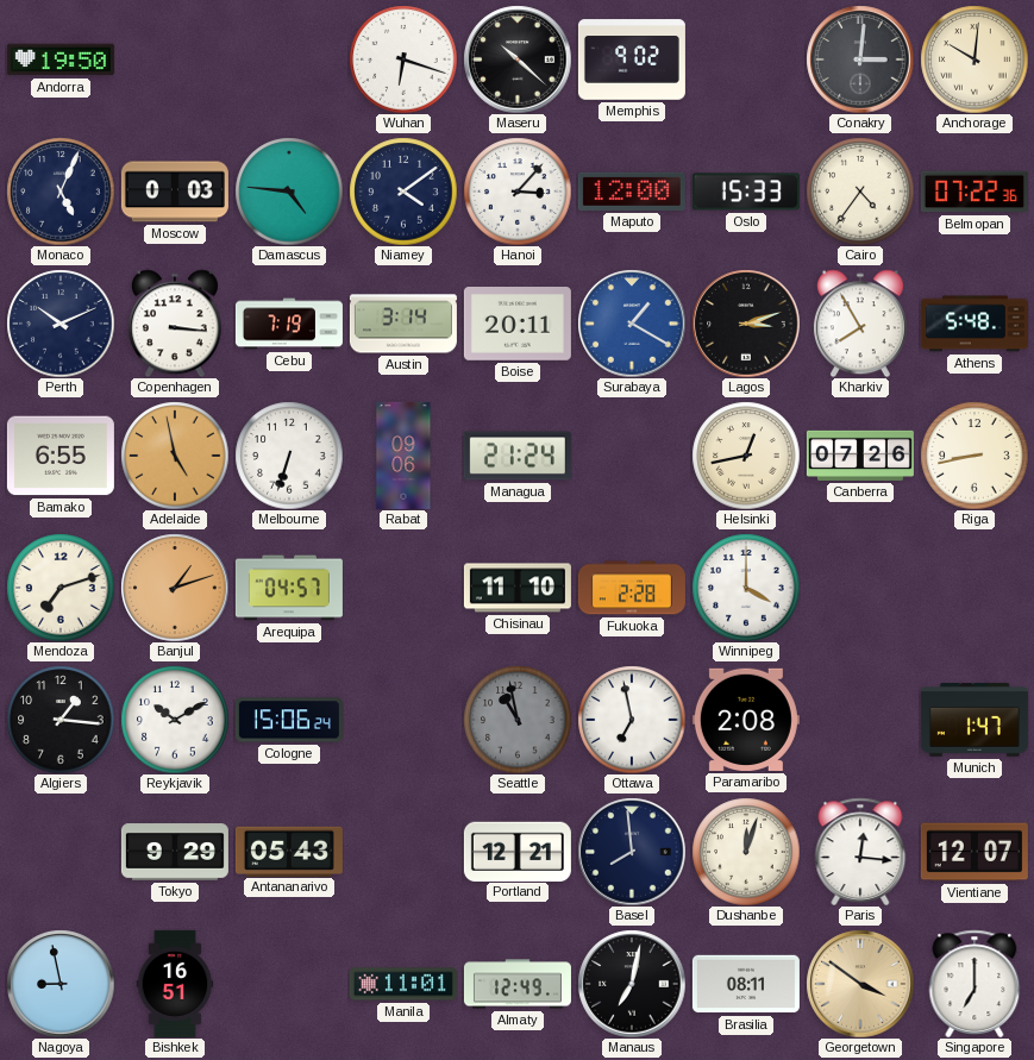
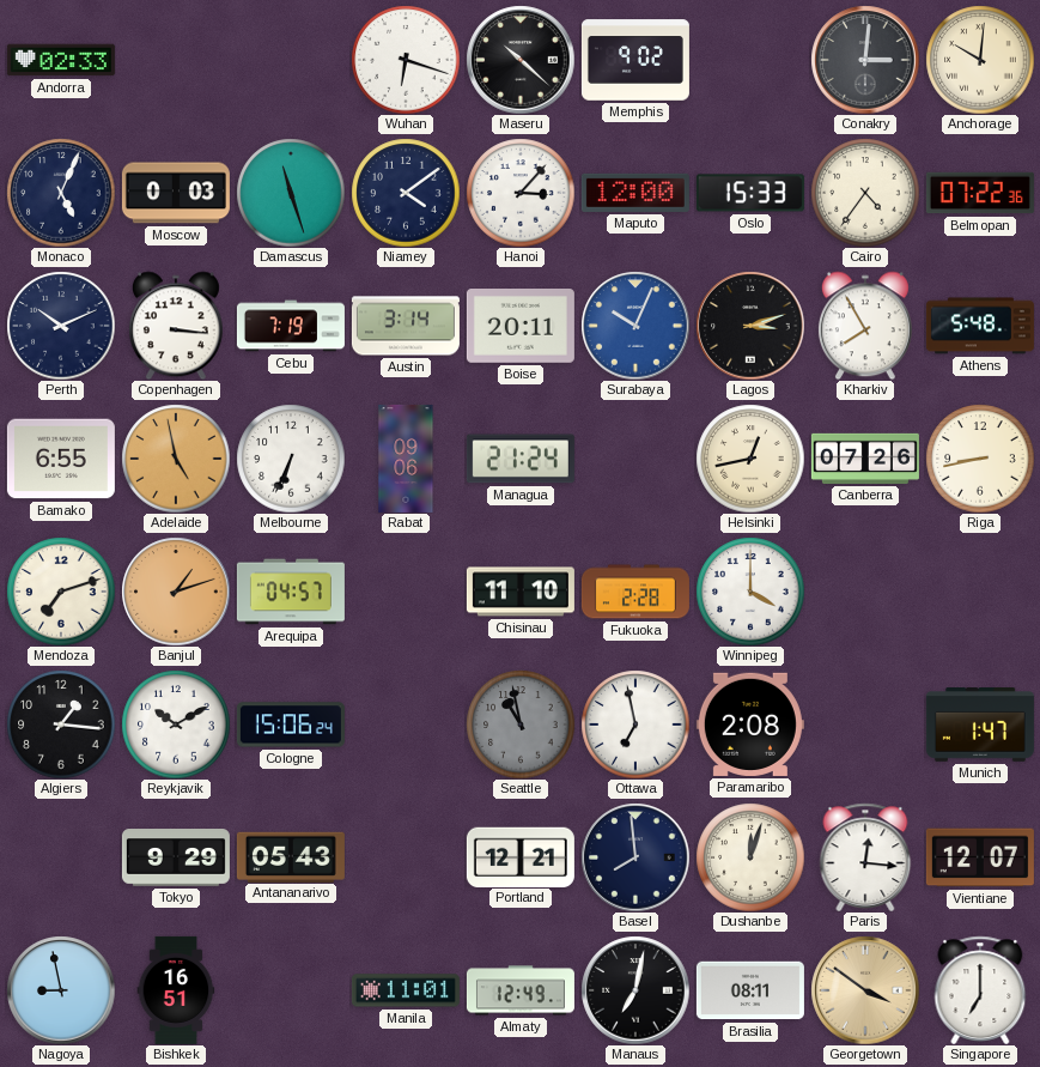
Andorra: 19:50 -> 02:33
Damascus: 4:46 -> 11:27
Surabaya: 1:20 -> 10:04
Melbourne: 6:33 -> 6:34
